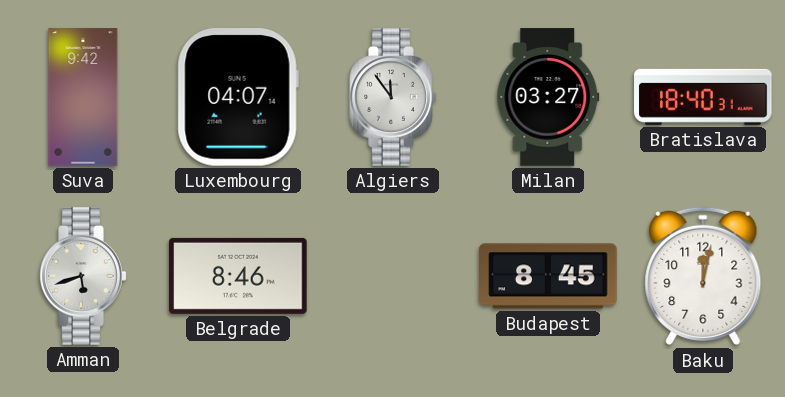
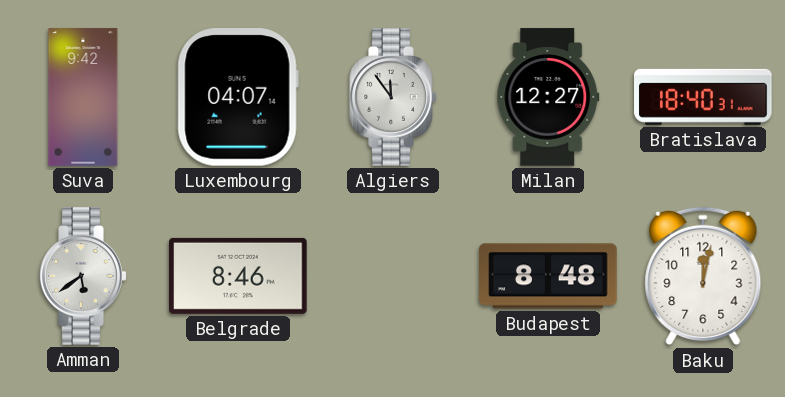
Milan: 03:27 -> 12:27
Amman: 5:42 -> 5:39
Budapest: 8:45 -> 8:48
